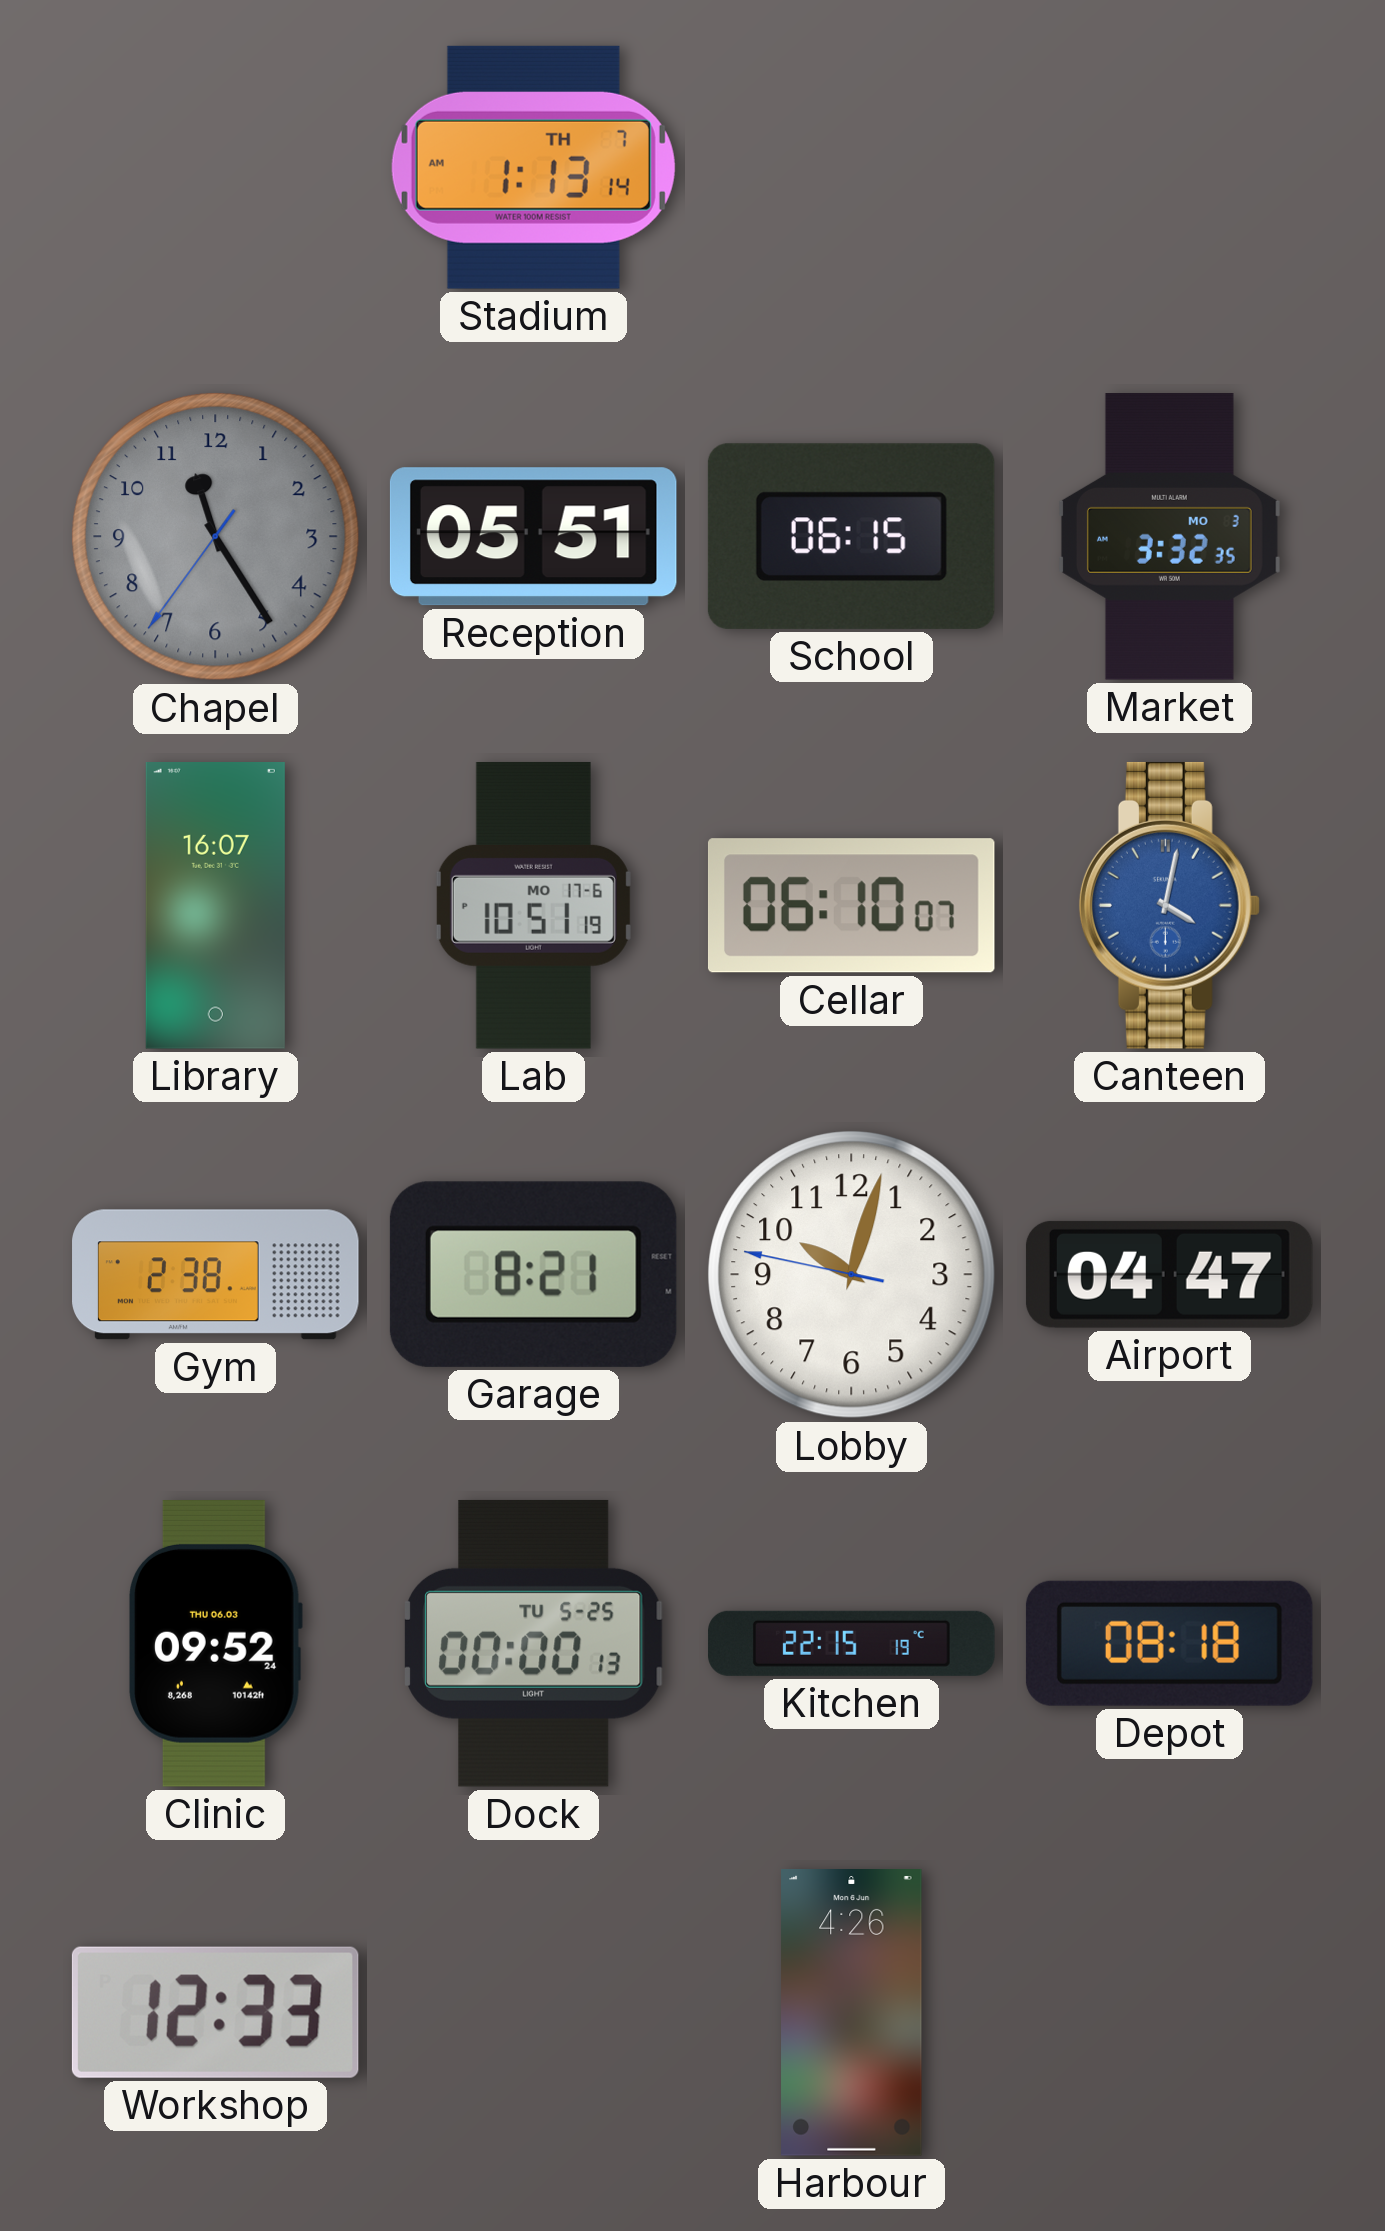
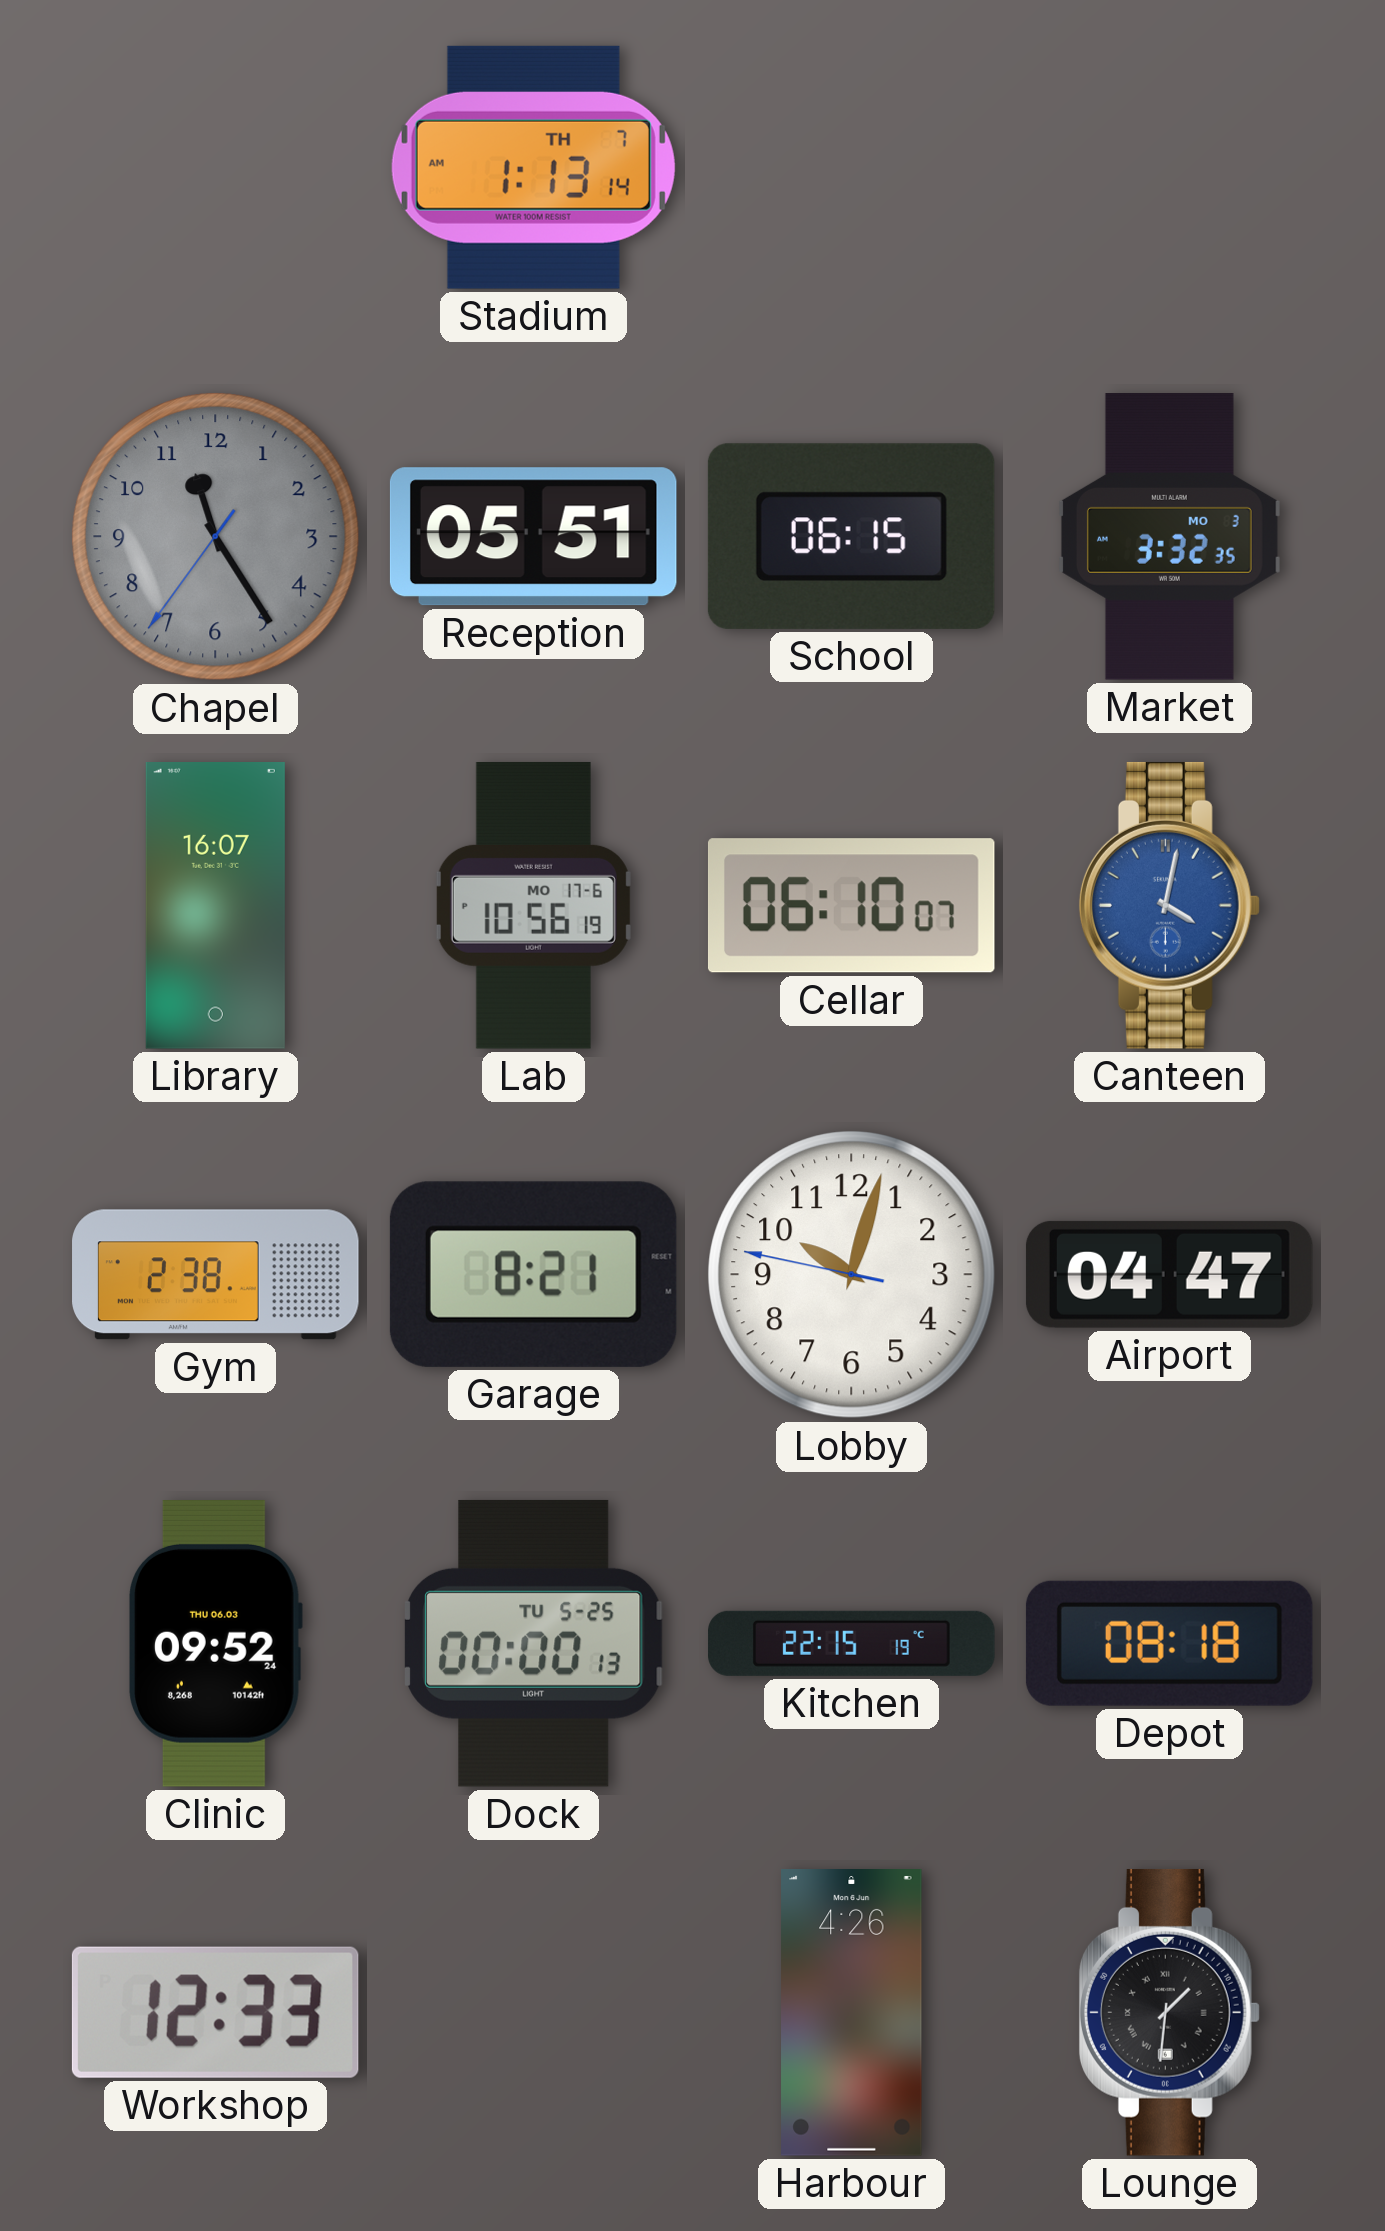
Lab: 10:51 -> 10:56
Lounge: none -> 1:31
